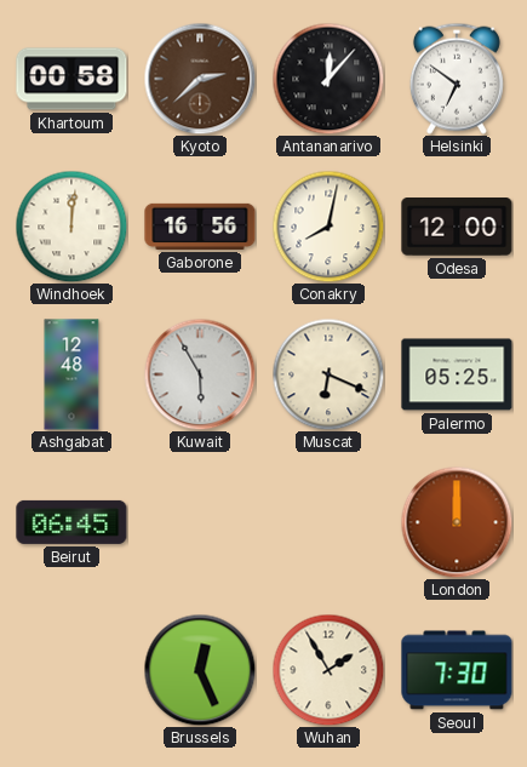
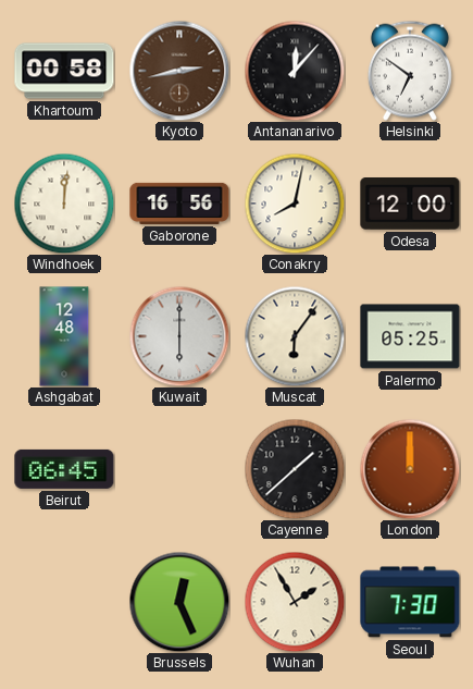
Kyoto: 2:38 -> 2:43
Kuwait: 5:55 -> 6:00
Muscat: 6:19 -> 6:06
Cayenne: none -> 1:38
